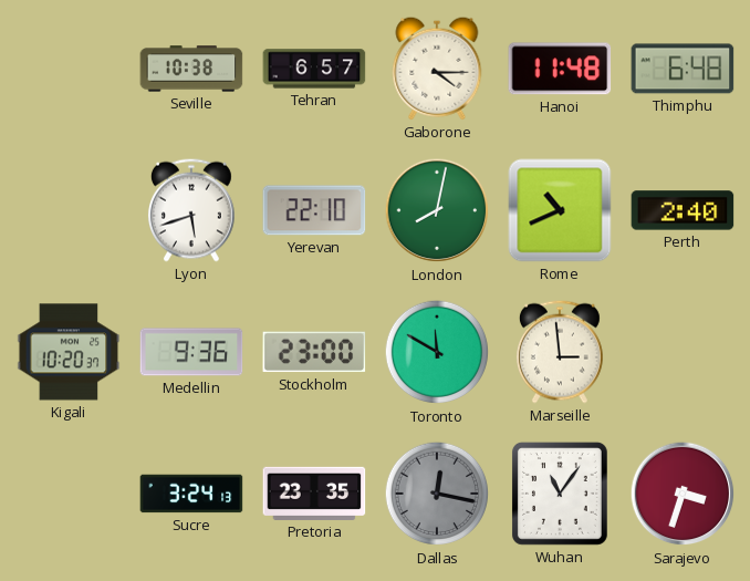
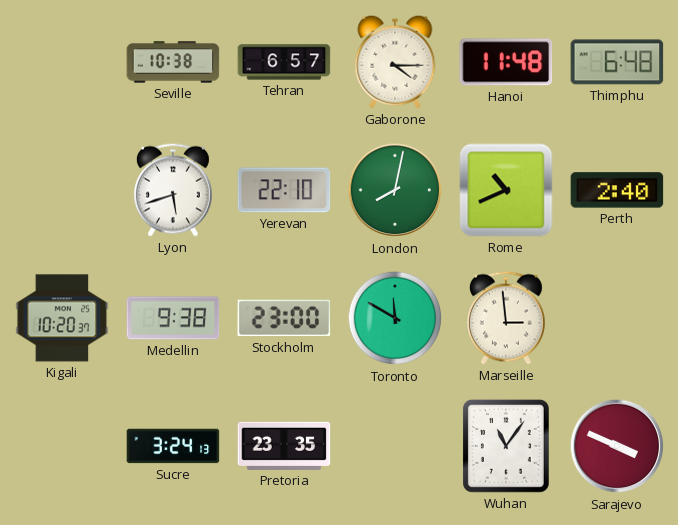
Medellin: 9:36 -> 9:38
Dallas: 12:17 -> none
Sarajevo: 3:33 -> 3:49
